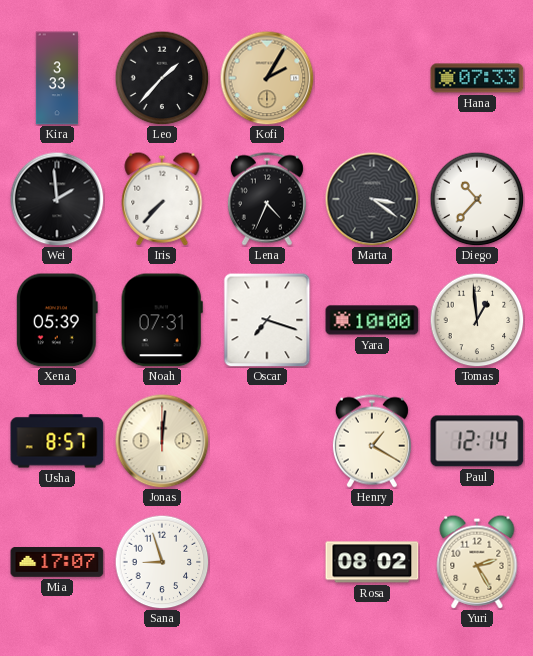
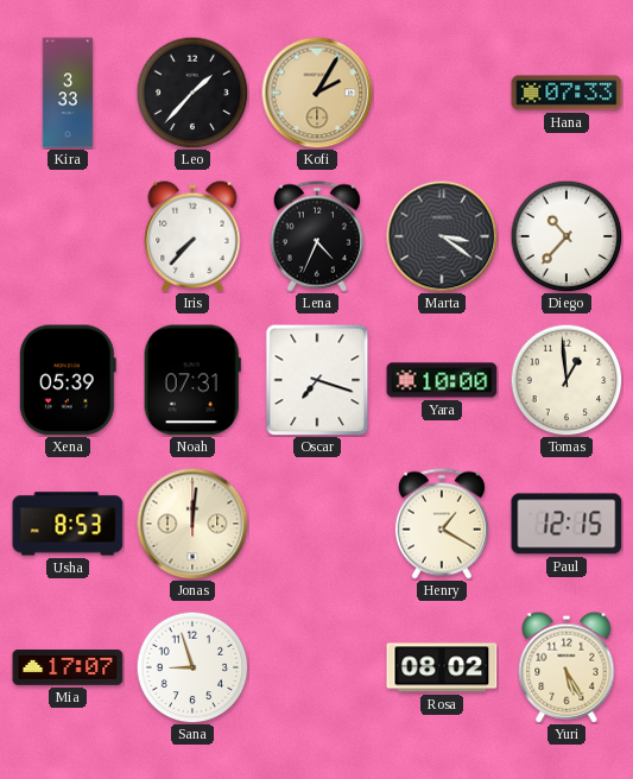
Wei: 1:59 -> none
Usha: 8:57 -> 8:53
Paul: 12:14 -> 12:15
Yuri: 2:25 -> 5:25
